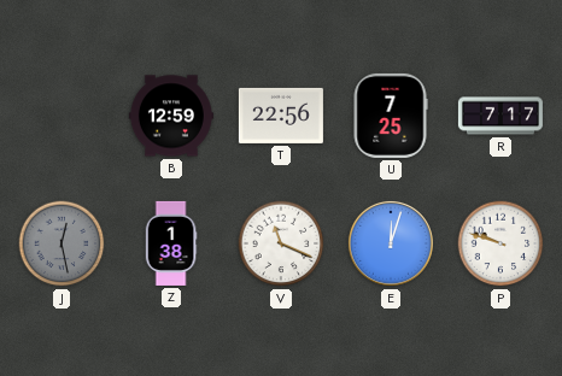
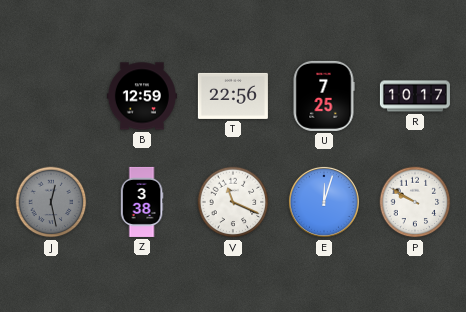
R: 7:17 -> 10:17
Z: 1:38 -> 3:38
P: 9:48 -> 9:50
